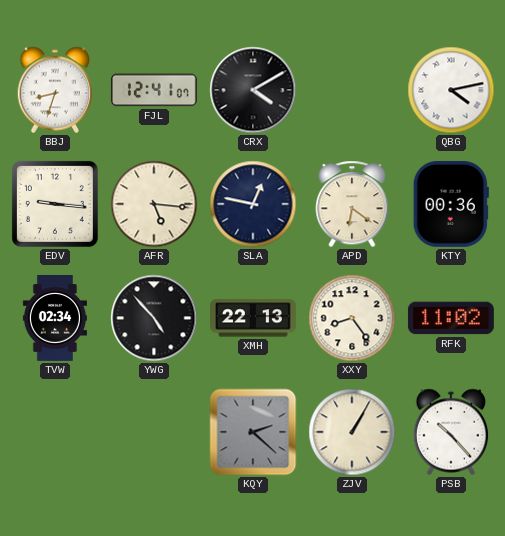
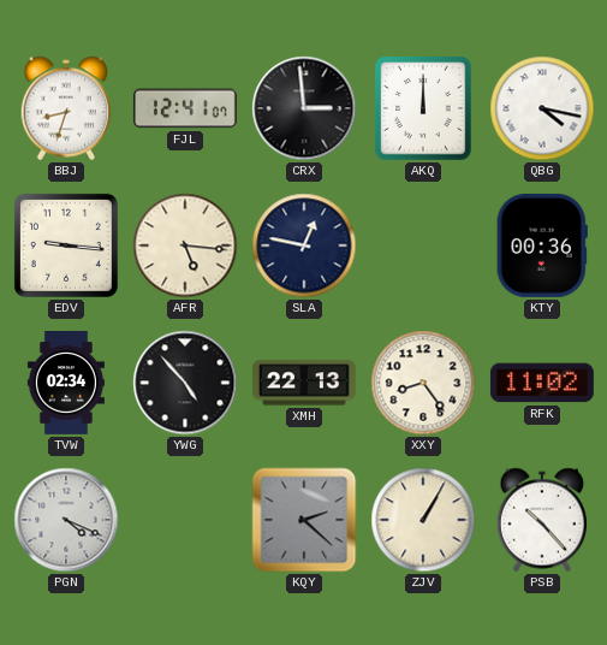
CRX: 4:10 -> 2:59
AKQ: none -> 12:00
QBG: 4:13 -> 4:17
APD: 6:21 -> none
PGN: none -> 4:19
